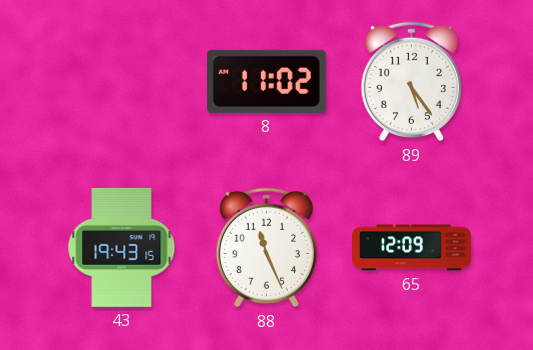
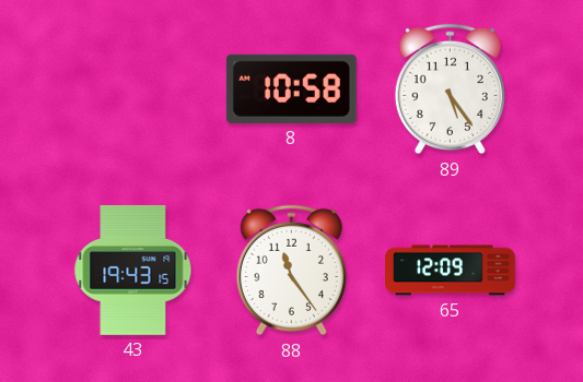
8: 11:02 -> 10:58
88: 11:26 -> 11:24
